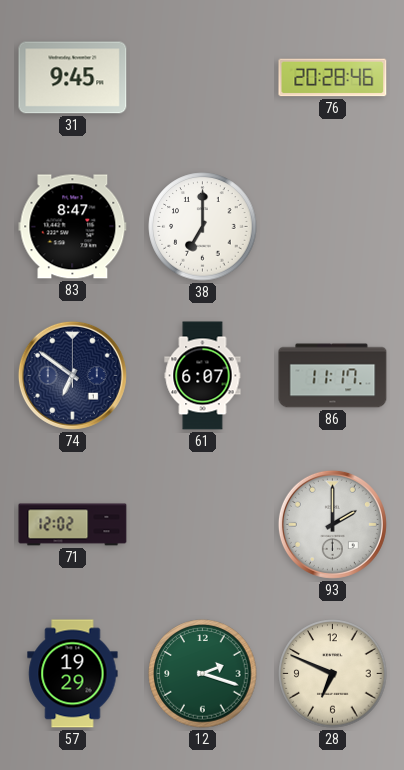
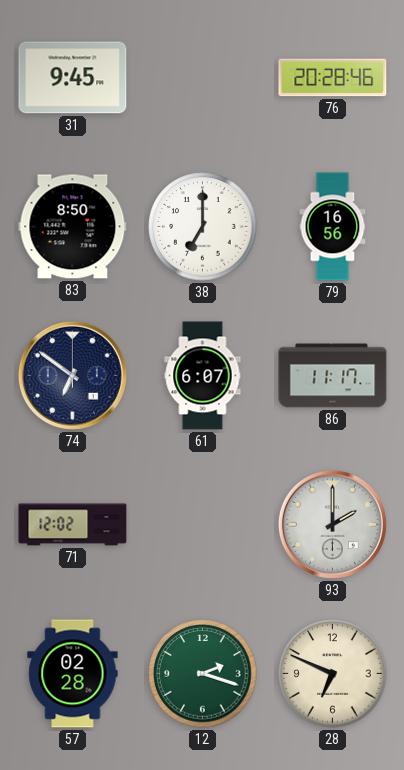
83: 8:47 -> 8:50
79: none -> 16:56
57: 19:29 -> 02:28
